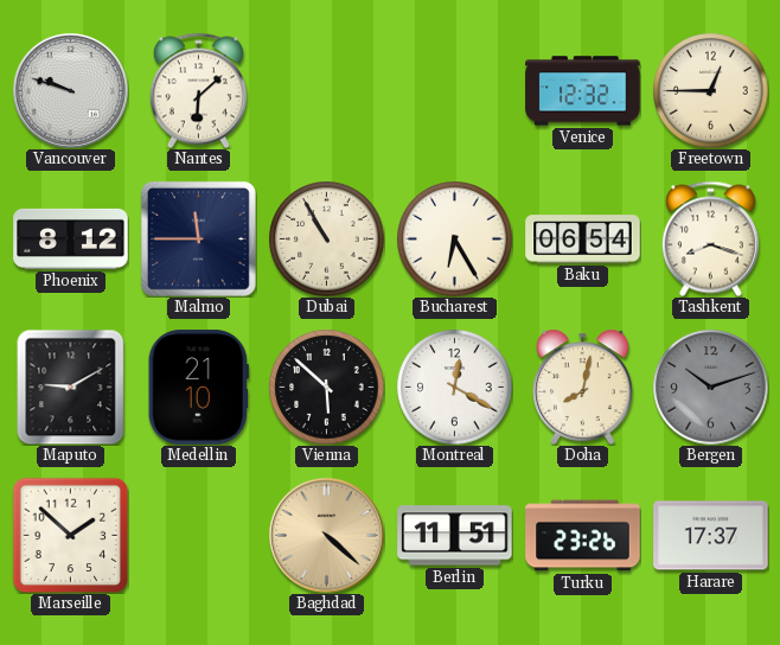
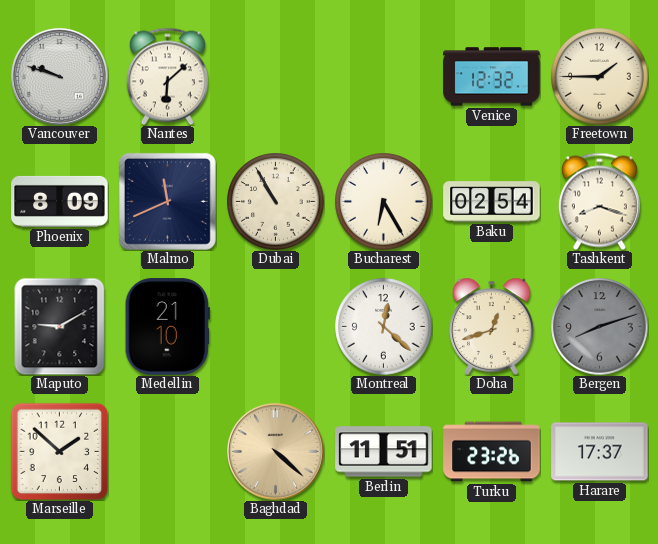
Freetown: 12:45 -> 1:45
Phoenix: 8:12 -> 8:09
Malmo: 11:45 -> 11:41
Baku: 06:54 -> 02:54
Vienna: 5:52 -> none
Montreal: 12:20 -> 12:22
Doha: 8:02 -> 12:42
Bergen: 10:12 -> 8:12
